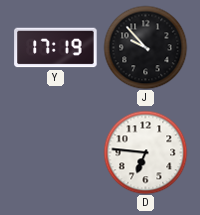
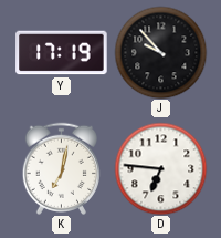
K: none -> 7:02
